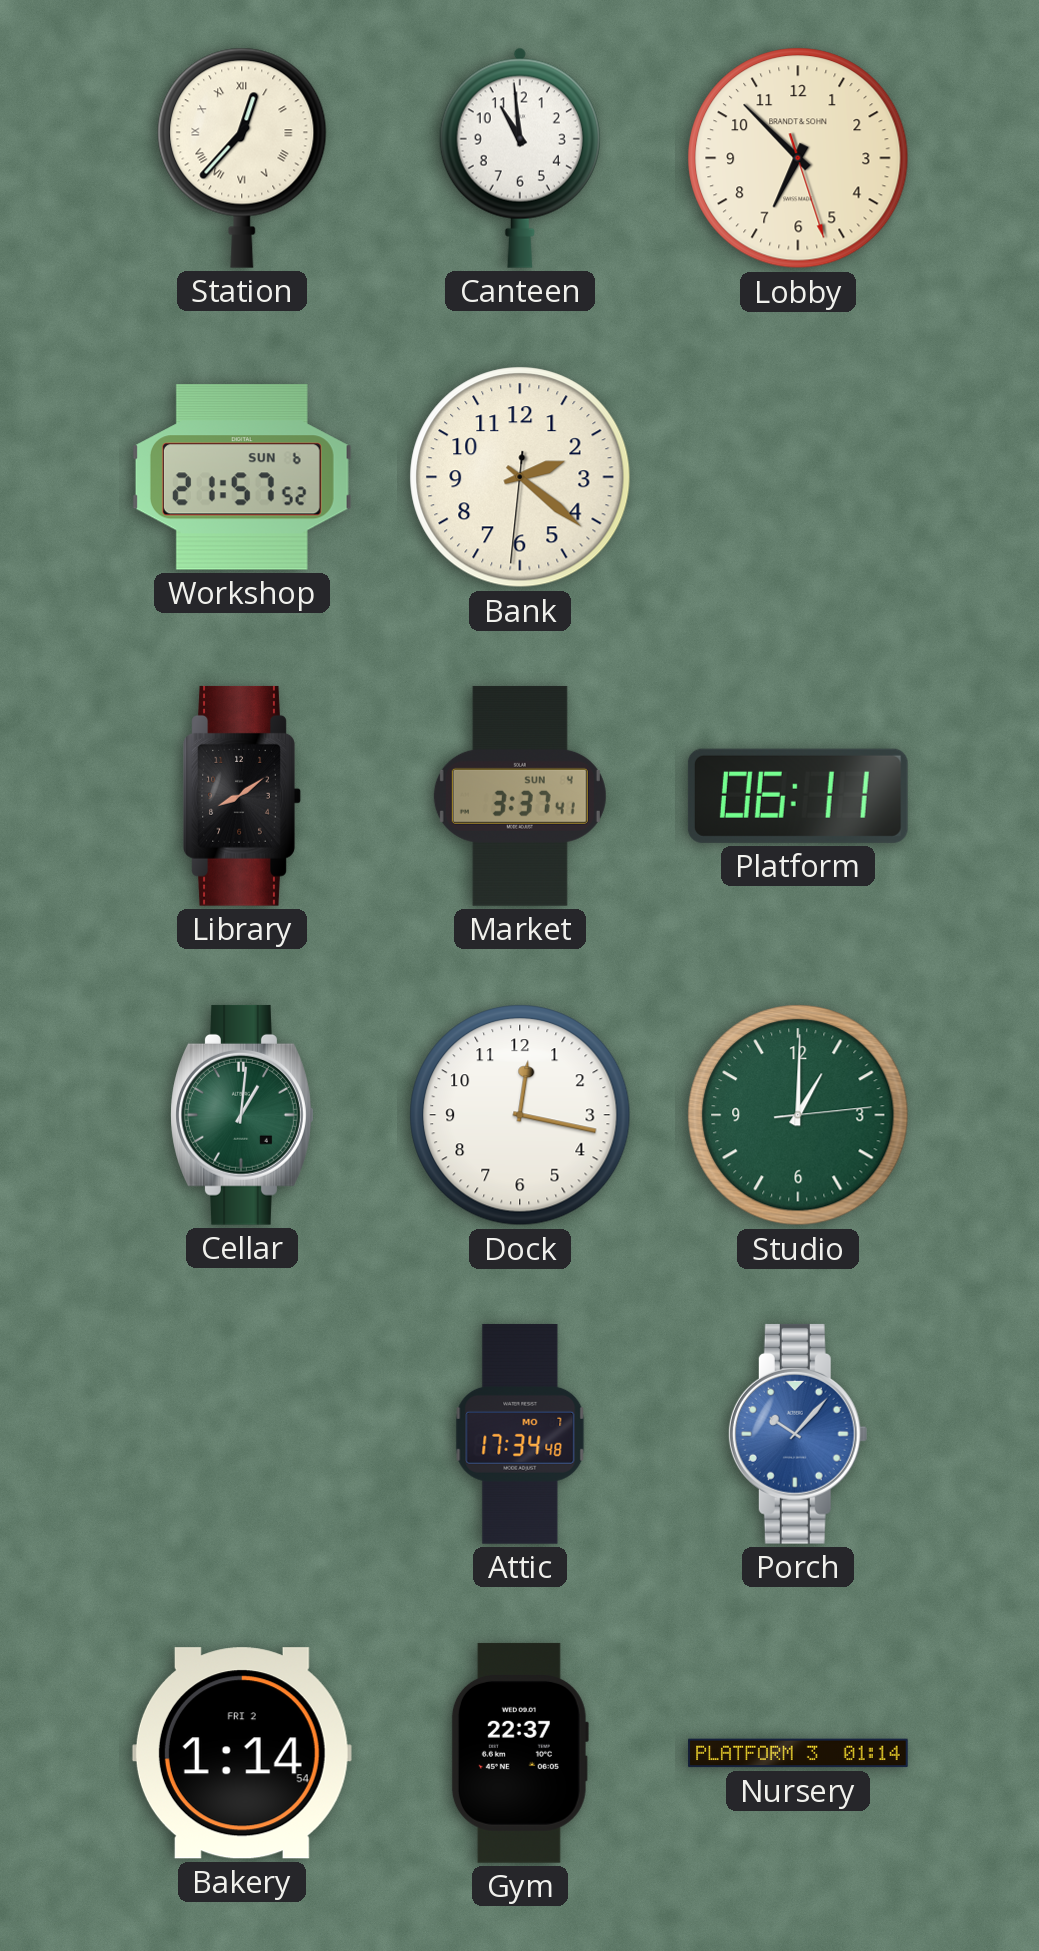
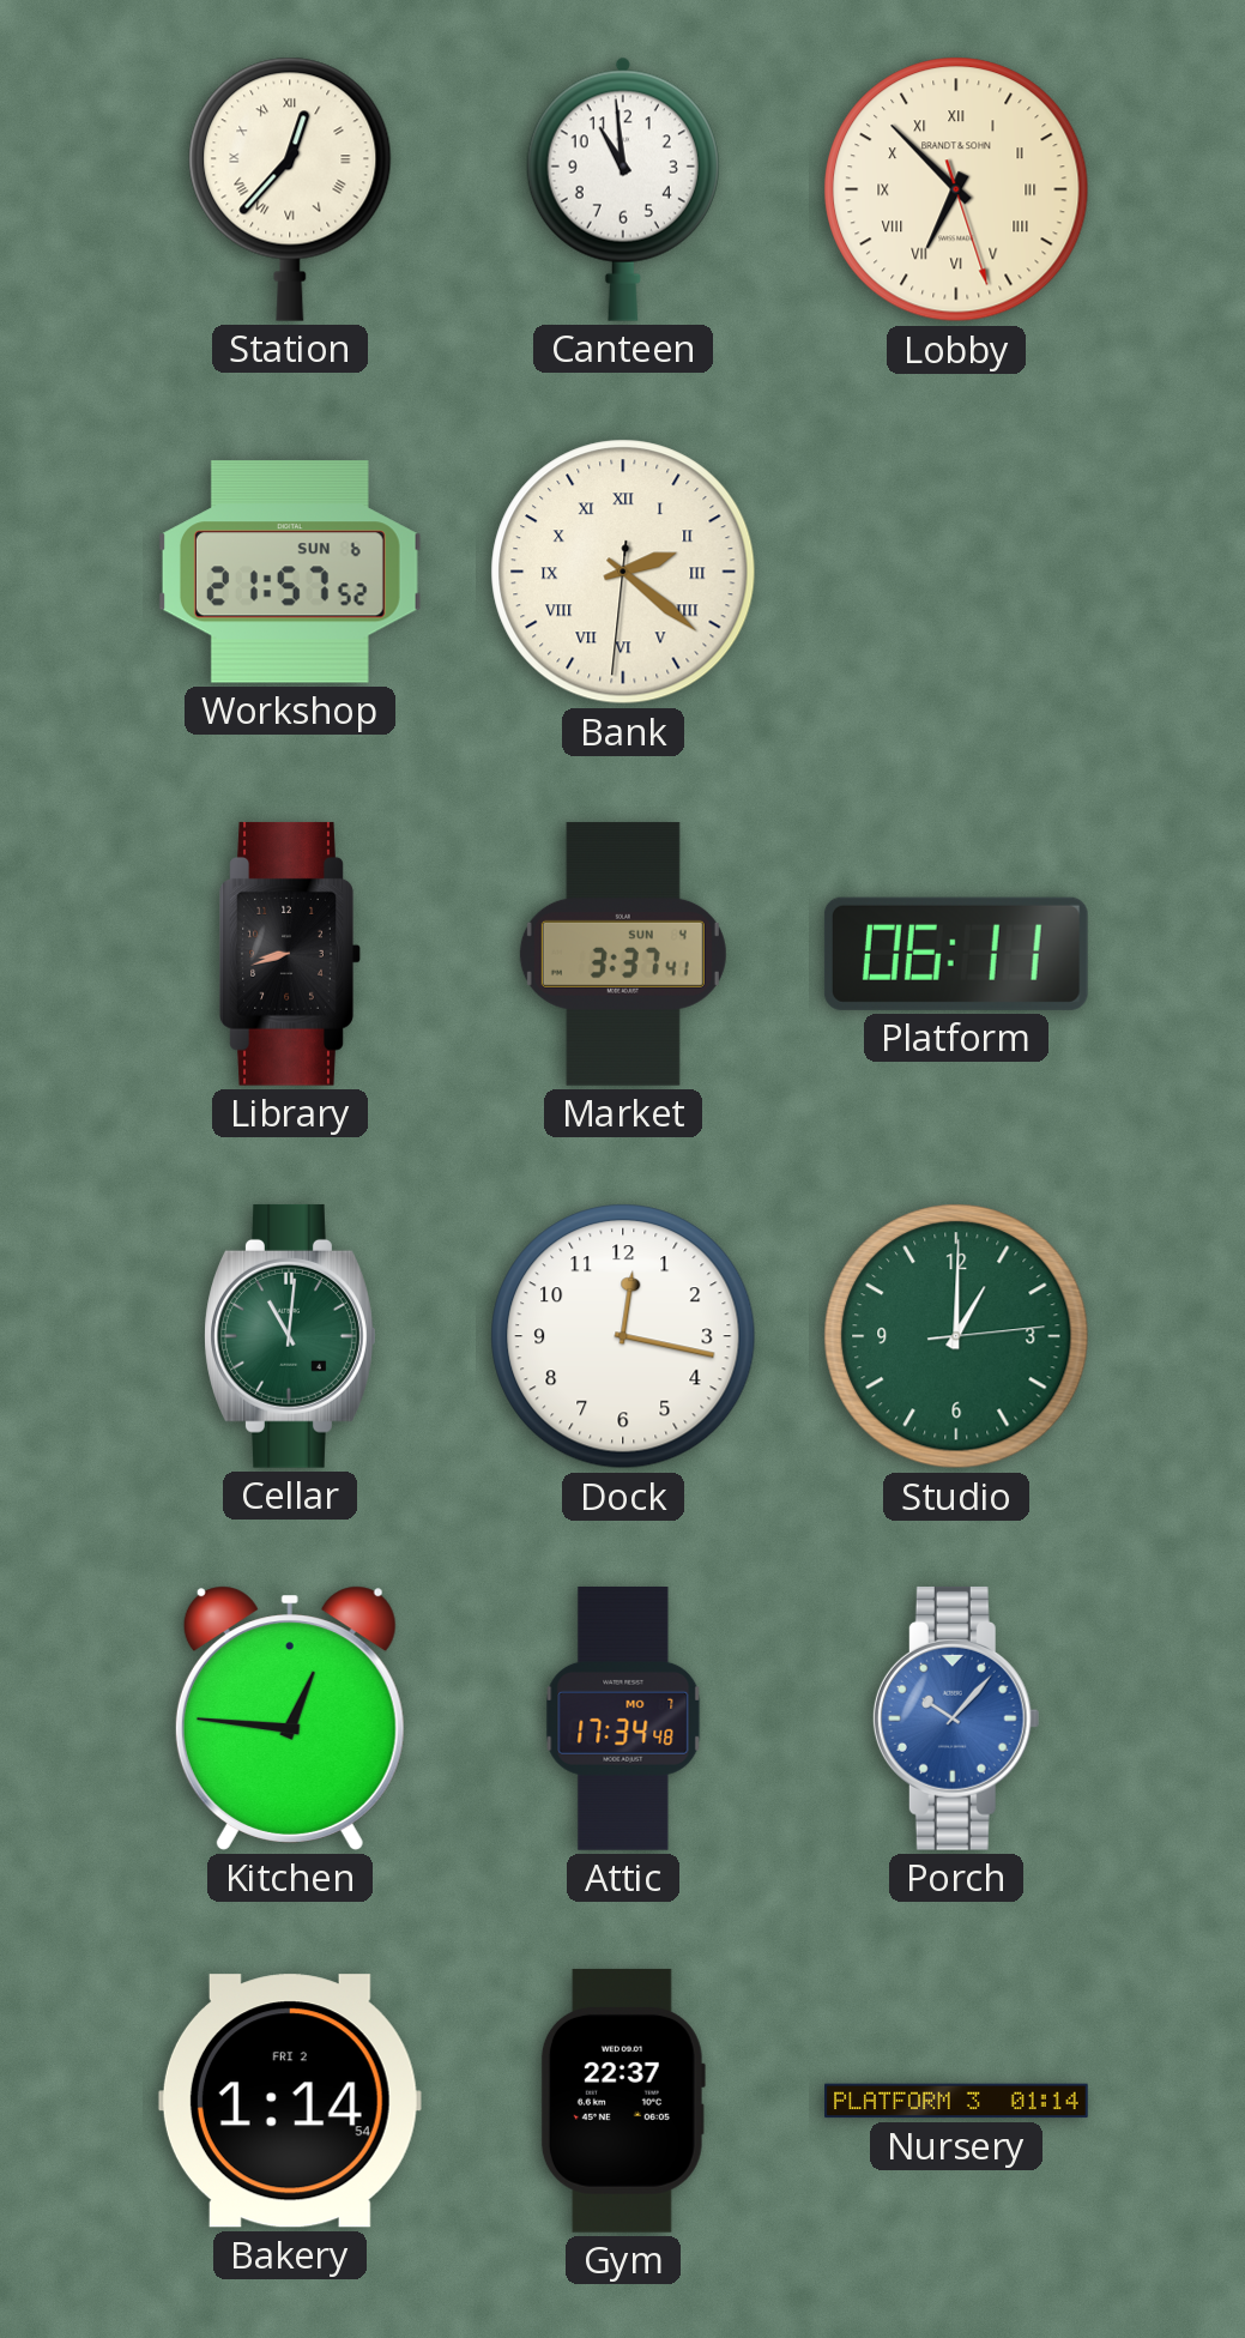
Lobby numerals: Arabic -> Roman
Bank numerals: Arabic -> Roman
Library: 8:09 -> 8:42
Cellar: 1:01 -> 11:01
Kitchen: none -> 12:46
